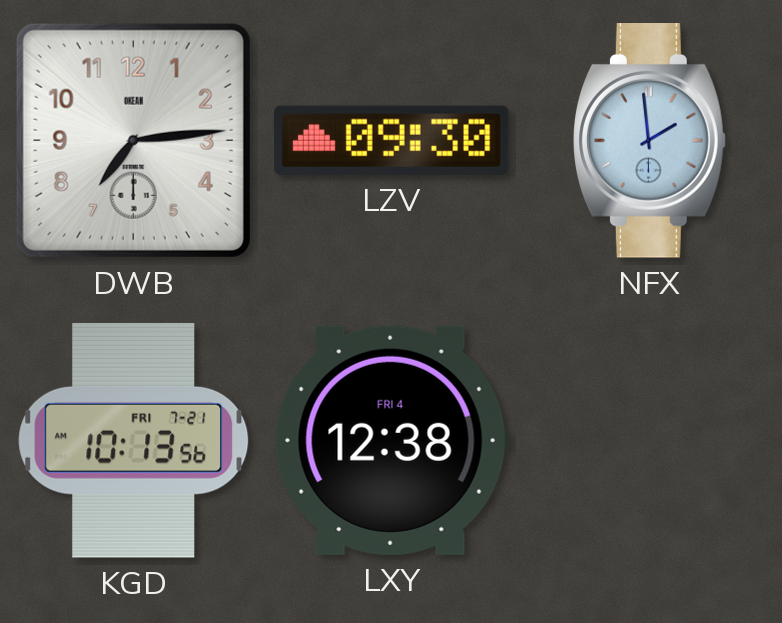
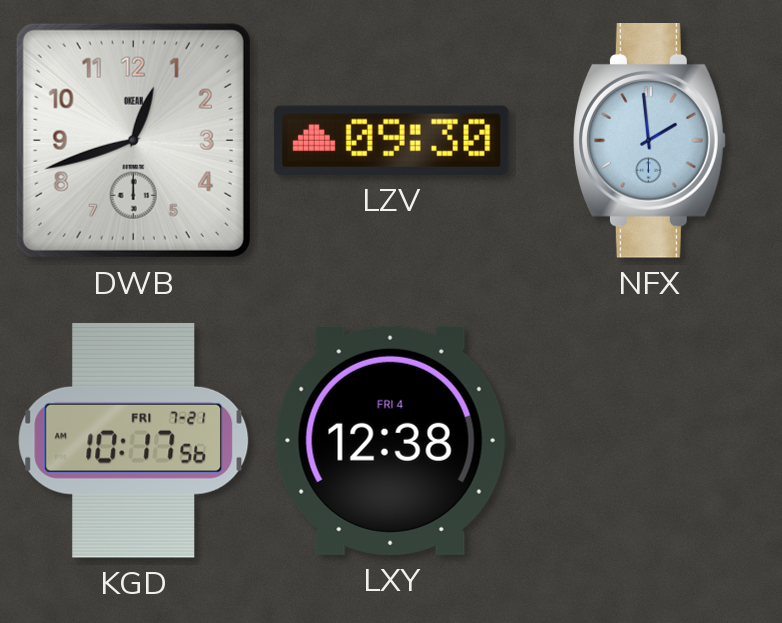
DWB: 7:14 -> 12:42
KGD: 10:13 -> 10:17
